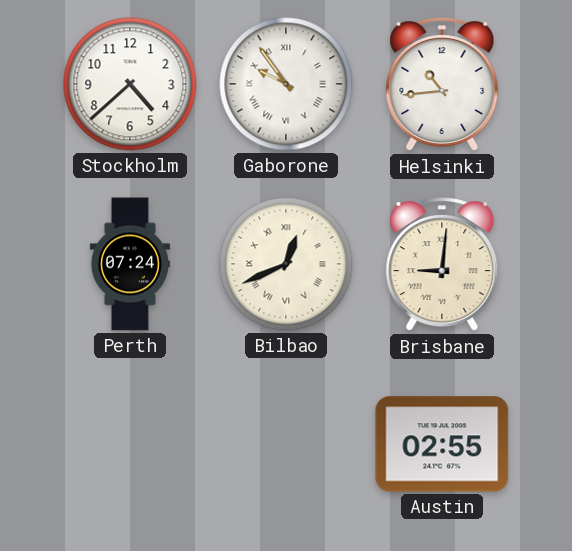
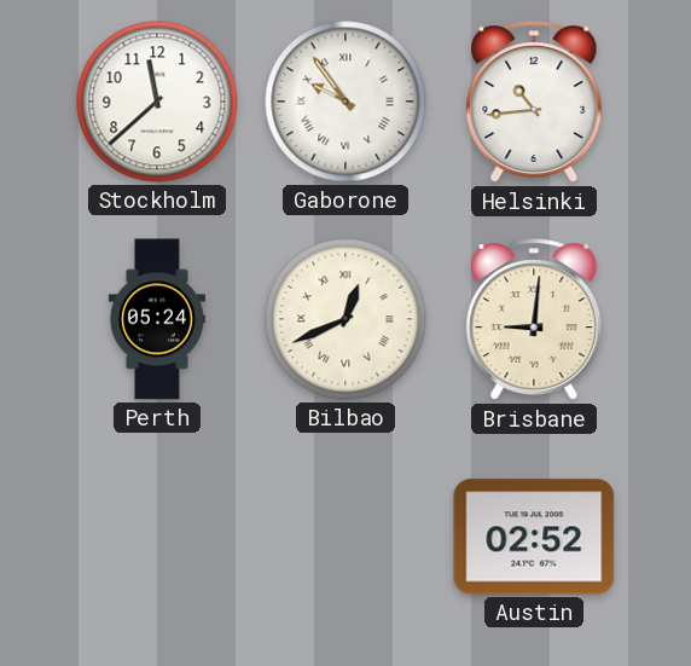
Stockholm: 4:38 -> 11:38
Perth: 07:24 -> 05:24
Austin: 02:55 -> 02:52
